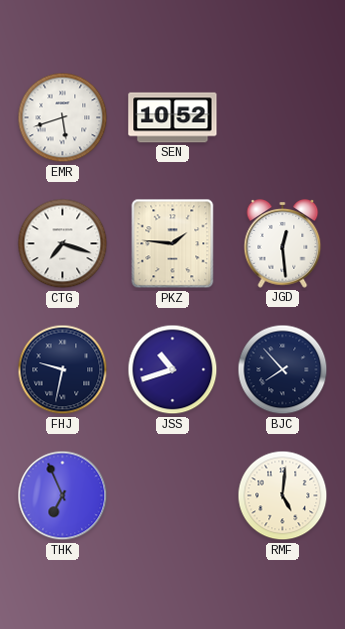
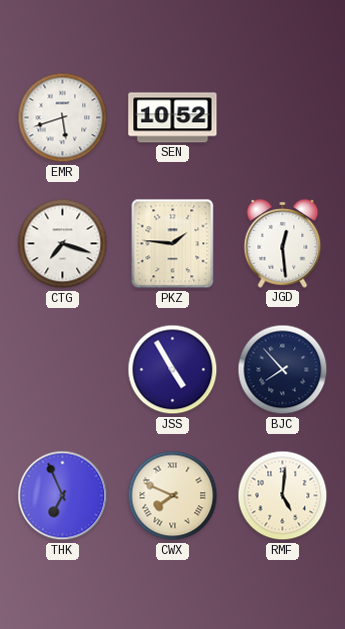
FHJ: 9:32 -> none
JSS: 10:42 -> 4:55
CWX: none -> 7:49
